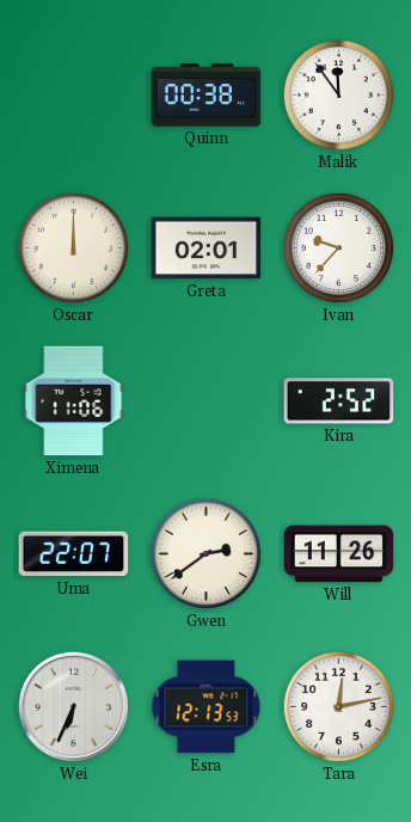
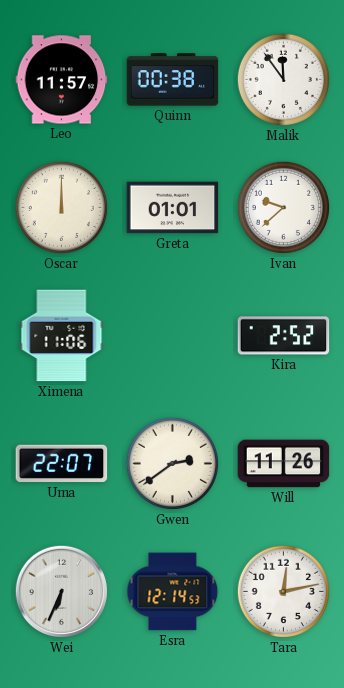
Leo: none -> 11:57
Greta: 02:01 -> 01:01
Ivan: 9:37 -> 9:38
Esra: 12:13 -> 12:14
